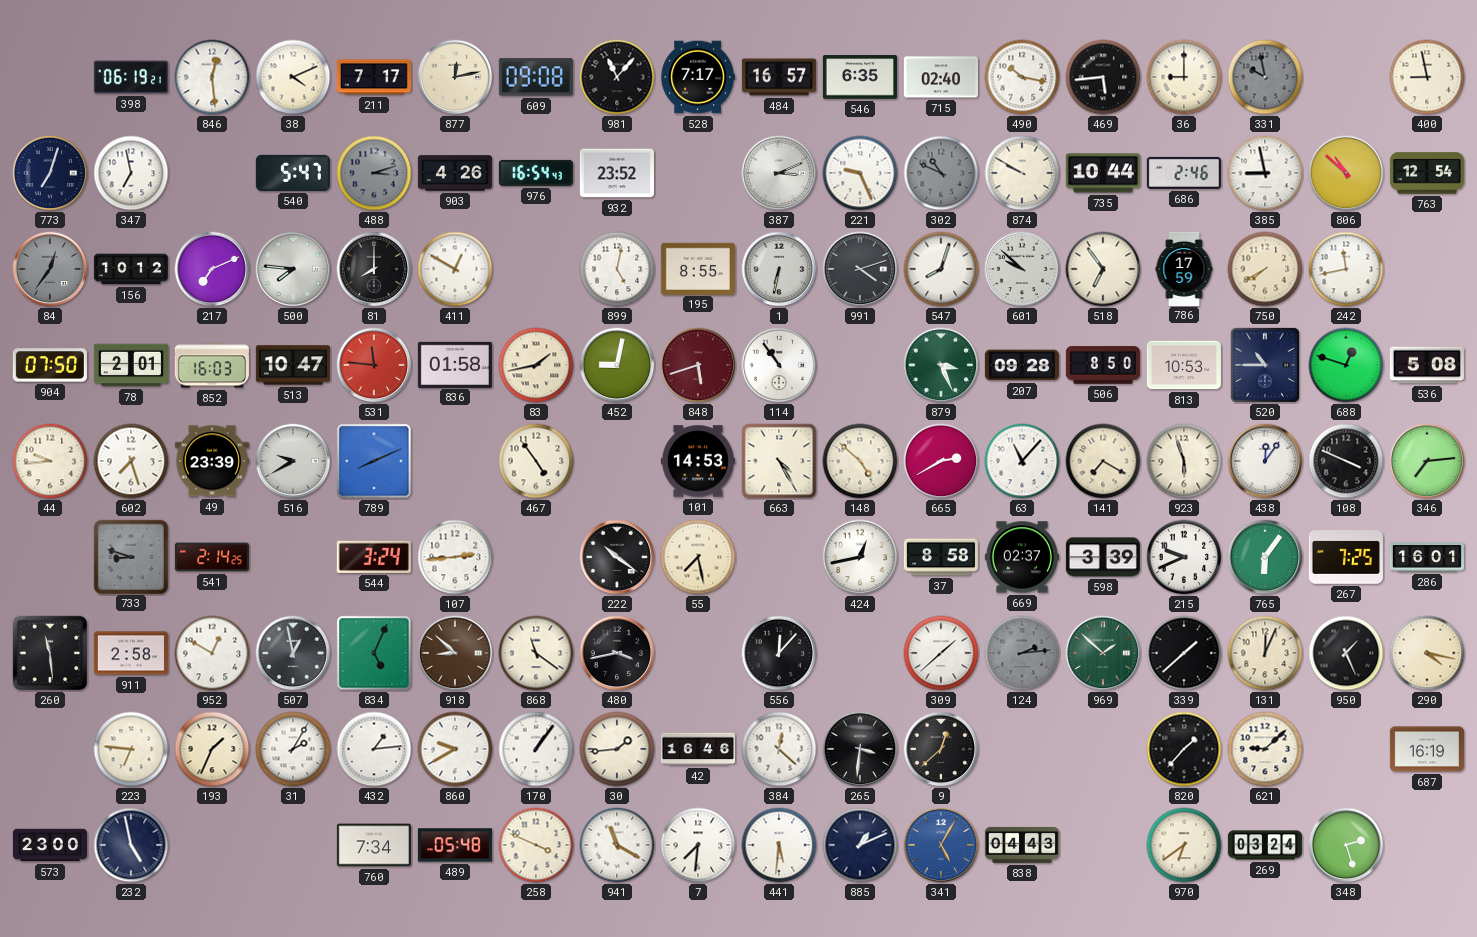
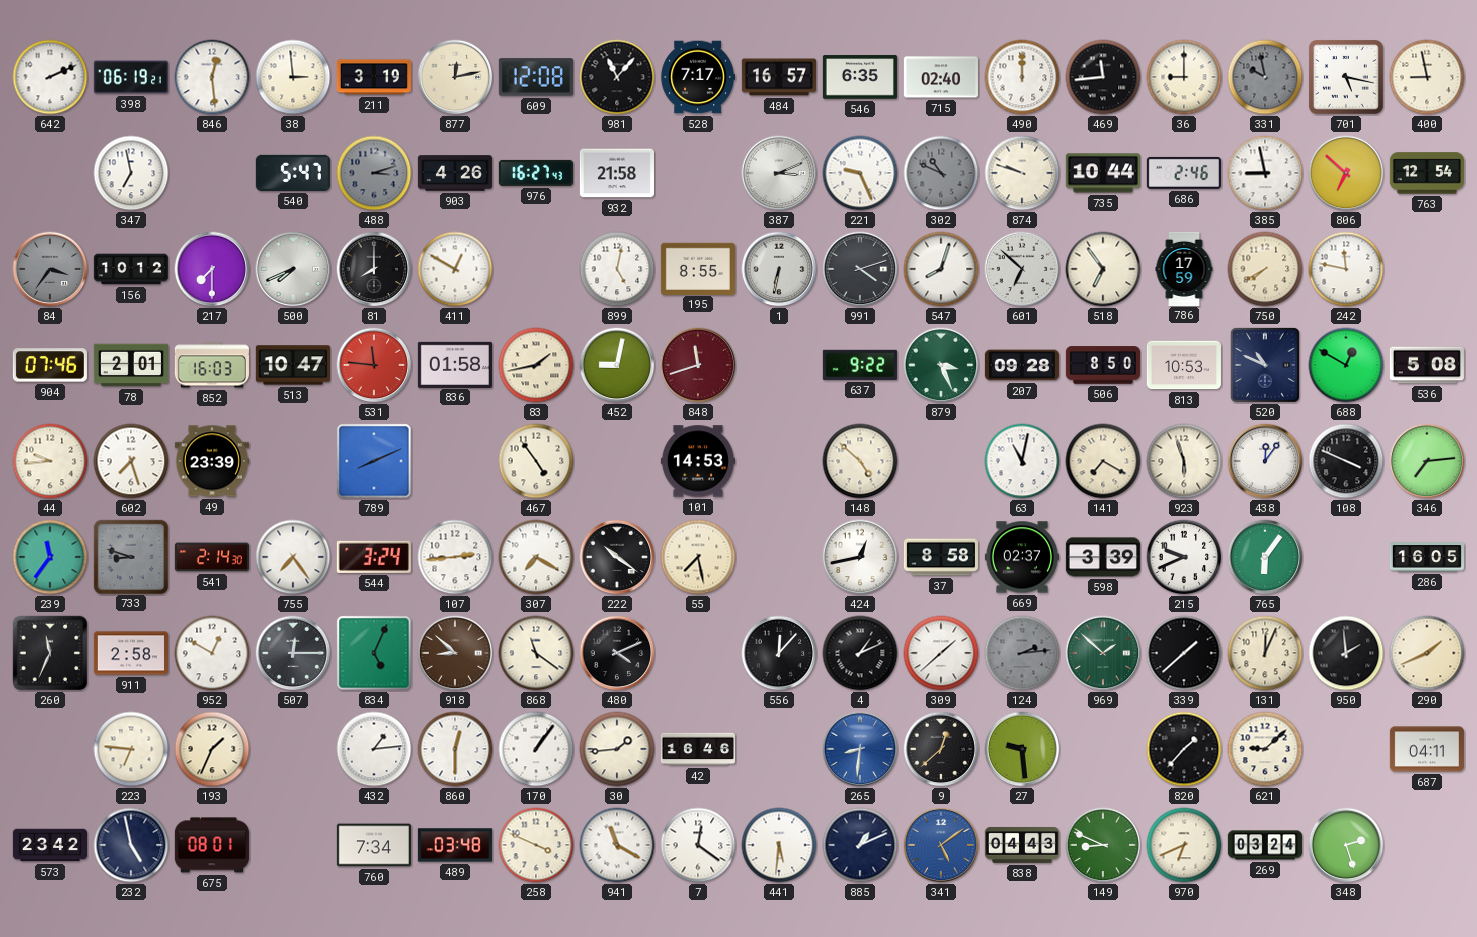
642: none -> 2:11
38: 4:11 -> 2:59
211: 7:17 -> 3:19
609: 09:08 -> 12:08
490: 10:17 -> 12:00
469: 5:44 -> 11:44
701: none -> 5:17
773: 7:03 -> none
976: 16:54 -> 16:27
932: 23:52 -> 21:58
874: 9:50 -> 9:48
806: 10:52 -> 6:52
84: 12:36 -> 3:36
217: 7:11 -> 7:30
500: 7:46 -> 7:41
601: 9:52 -> 6:52
242: 11:43 -> 11:47
904: 07:50 -> 07:46
848: 5:42 -> 11:42
114: 10:54 -> none
637: none -> 9:22
520: 10:45 -> 10:49
688: 12:48 -> 12:50
516: 9:40 -> none
663: 4:25 -> none
665: 2:40 -> none
63: 11:07 -> 11:02
239: none -> 11:36
541: 2:14:25 -> 2:14:30
755: none -> 7:24
307: none -> 7:20
267: 7:25 -> none
286: 16:01 -> 16:05
260: 11:29 -> 11:34
507: 12:58 -> 12:15
480: 3:43 -> 4:11
4: none -> 1:11
950: 1:26 -> 1:59
290: 4:17 -> 1:41
31: 2:05 -> none
860: 9:40 -> 12:30
384: 12:22 -> none
265: 3:31 -> 8:31
265 dial: black -> blue
27: none -> 9:29
687: 16:19 -> 04:11
573: 23:00 -> 23:42
675: none -> 08:01
489: 05:48 -> 03:48
7: 7:31 -> 12:21
341: 5:05 -> 5:09
149: none -> 8:49
970: 6:39 -> 6:41
